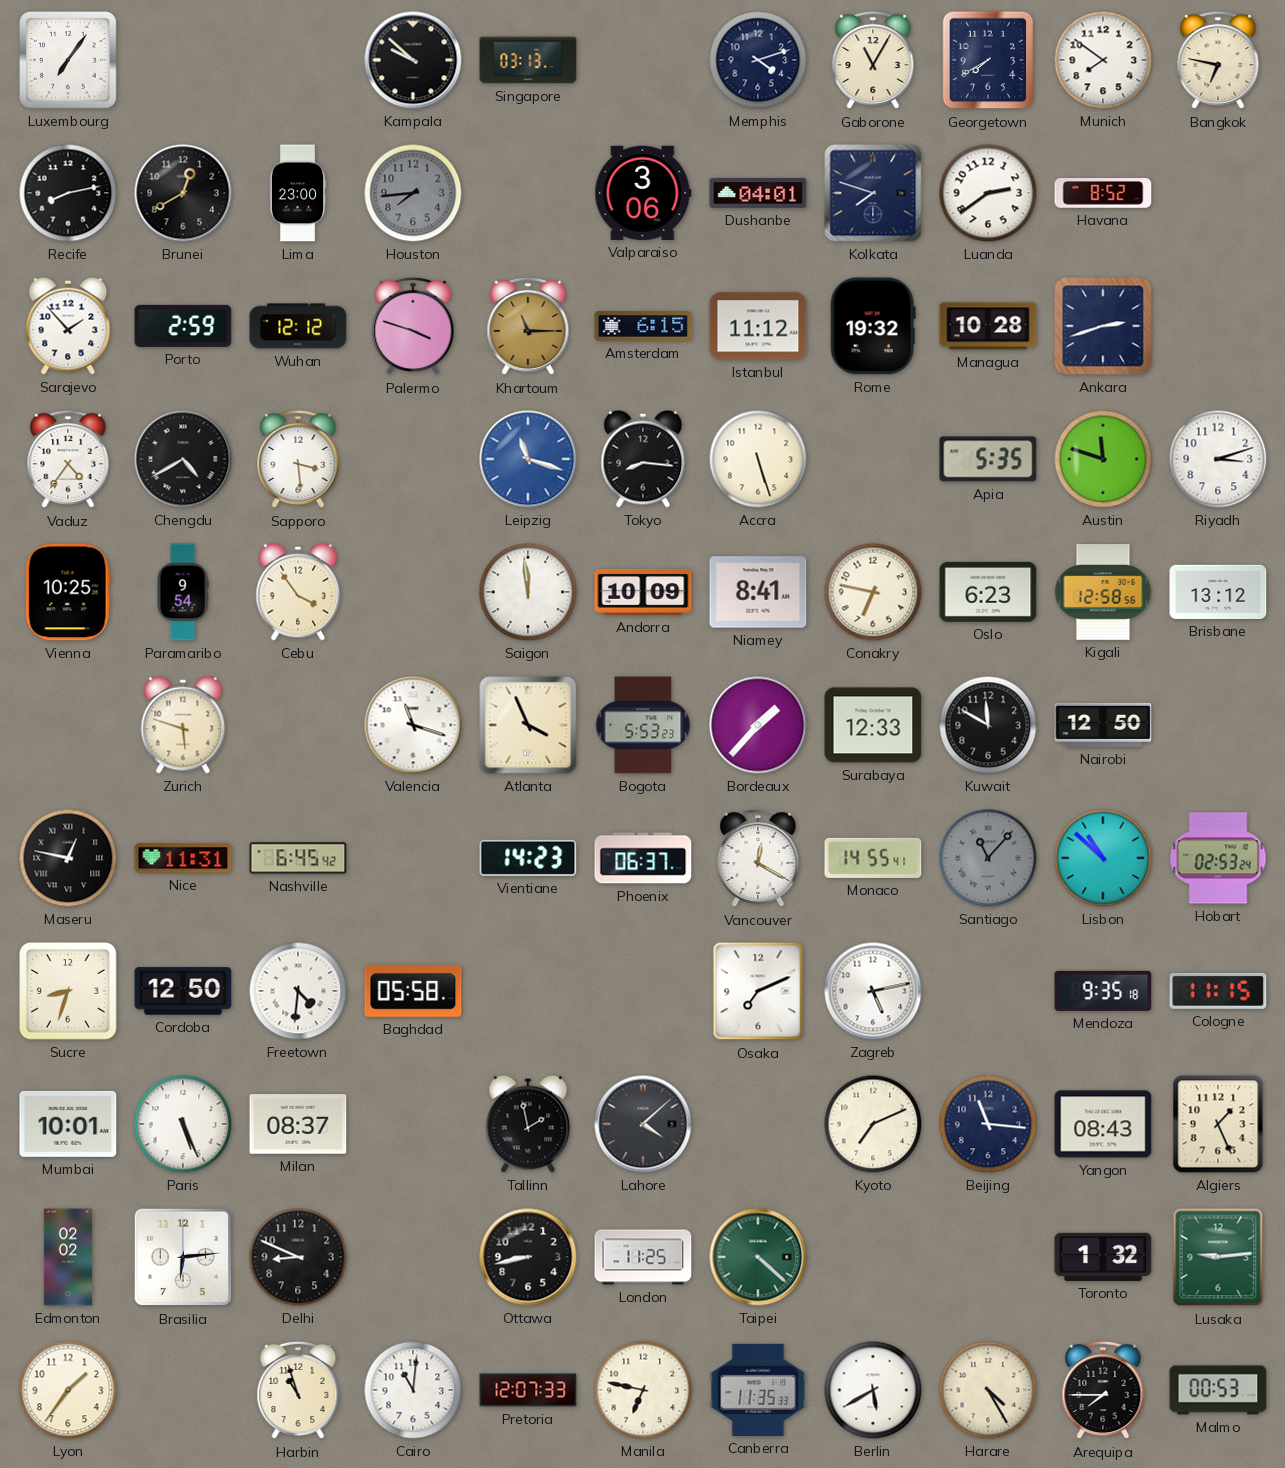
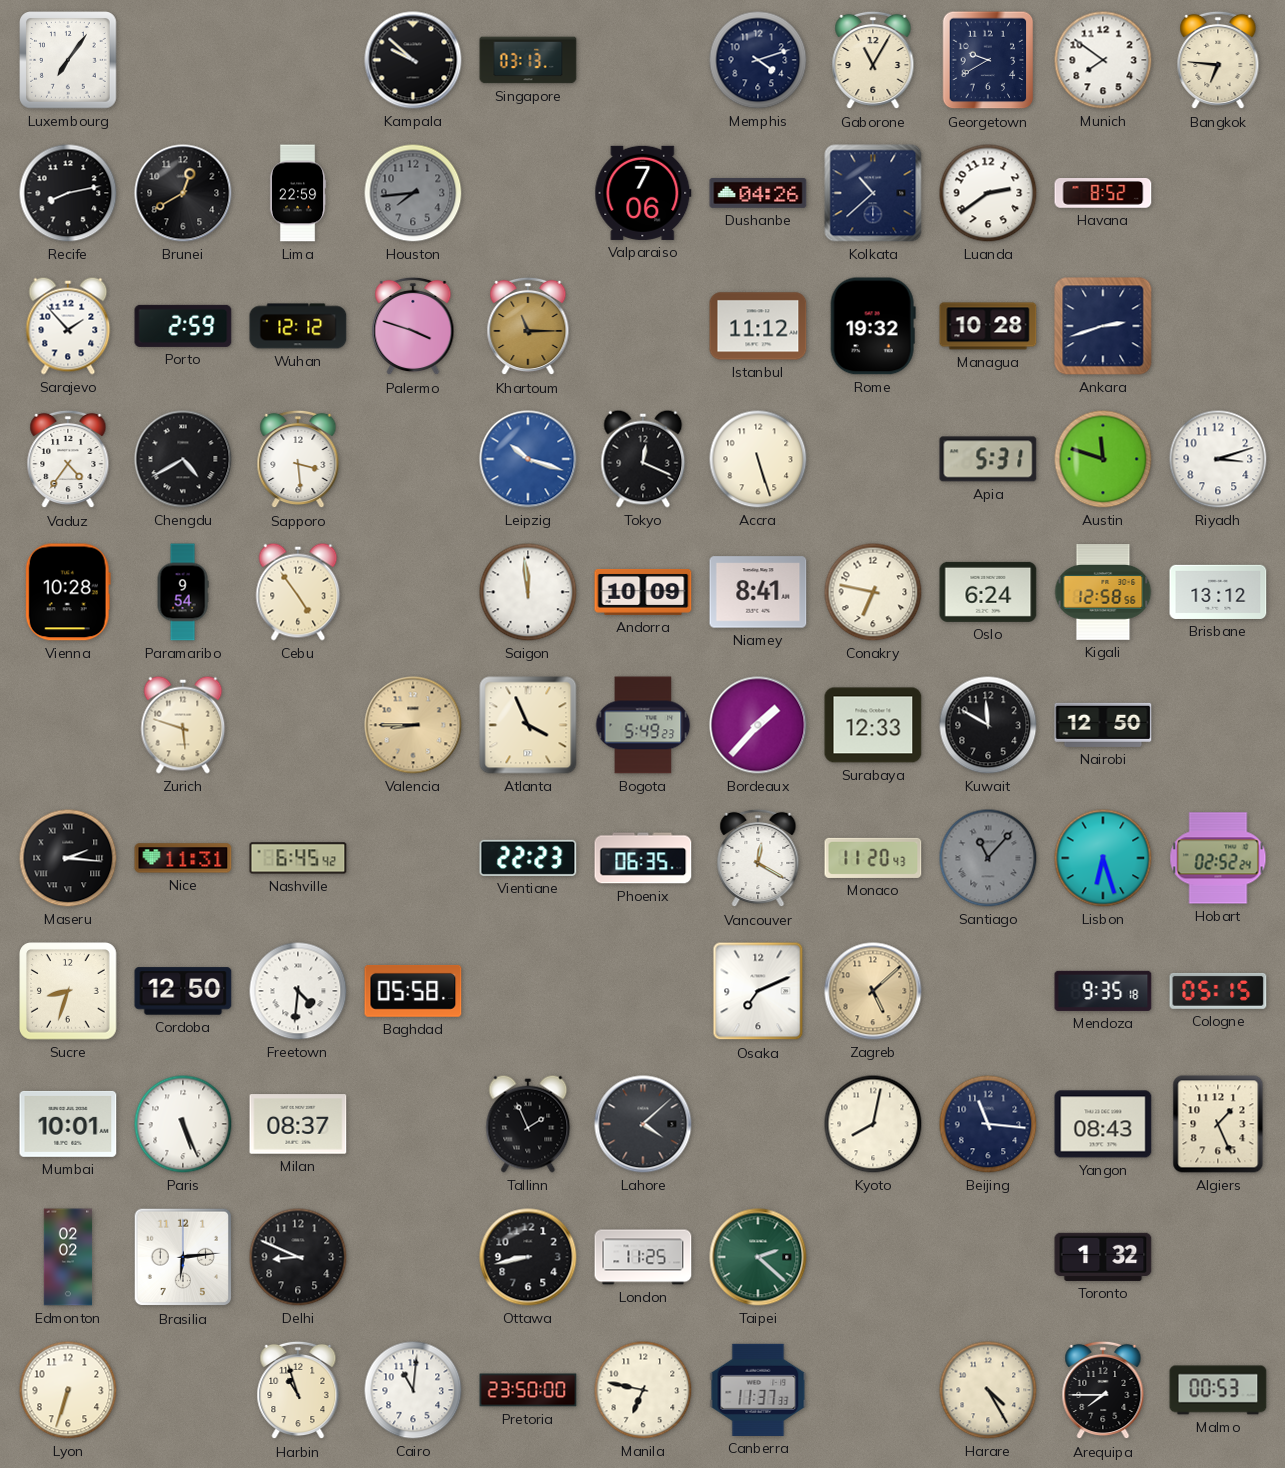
Georgetown: 7:40 -> 9:40
Bangkok: 6:47 -> 6:46
Lima: 23:00 -> 22:59
Valparaiso: 3:06 -> 7:06
Dushanbe: 04:01 -> 04:26
Kolkata: 7:48 -> 10:38
Amsterdam: 6:15 -> none
Leipzig: 11:18 -> 10:18
Tokyo: 8:16 -> 12:19
Apia: 5:35 -> 5:31
Vienna: 10:25 -> 10:28
Cebu: 3:54 -> 4:54
Oslo: 6:23 -> 6:24
Valencia: 11:18 -> 8:45
Valencia dial: white -> champagne
Bogota: 5:53 -> 5:49
Maseru: 12:47 -> 2:16
Vientiane: 14:23 -> 22:23
Phoenix: 06:37 -> 06:35
Monaco: 14:55 -> 11:20
Lisbon: 10:52 -> 6:27
Hobart: 02:53 -> 02:52
Zagreb: 5:13 -> 5:08
Zagreb dial: white -> champagne
Cologne: 11:15 -> 05:15
Tallinn: 1:58 -> 1:56
Kyoto: 7:11 -> 8:02
Taipei: 4:22 -> 2:22
Lusaka: 9:14 -> none
Lyon: 1:36 -> 6:33
Pretoria: 12:07 -> 23:50
Canberra: 11:35 -> 11:37
Berlin: 5:40 -> none
